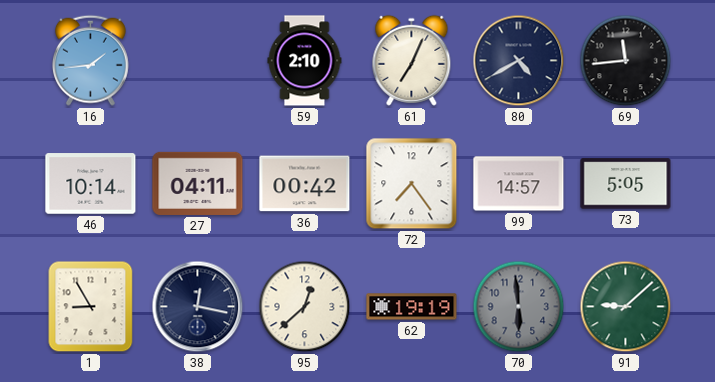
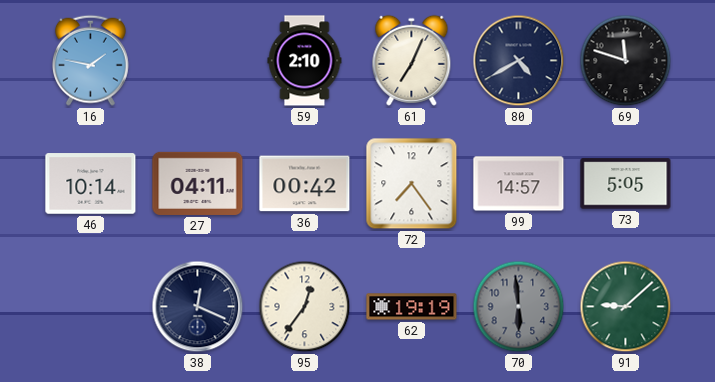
16: 1:44 -> 1:47
69: 11:44 -> 11:48
1: 8:55 -> none
38: 12:17 -> 12:19
95: 12:38 -> 12:36
